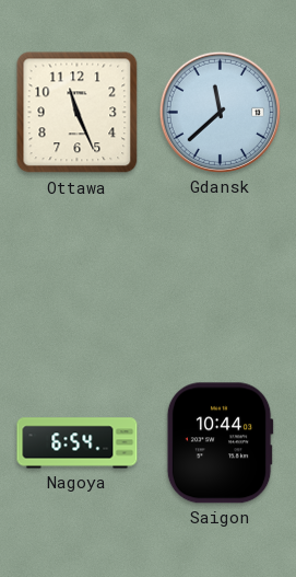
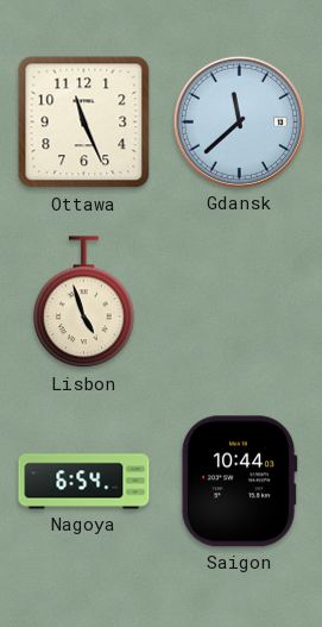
Lisbon: none -> 4:57
